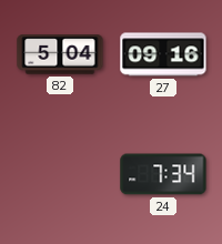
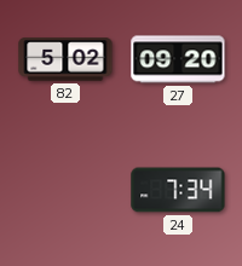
82: 5:04 -> 5:02
27: 09:16 -> 09:20
